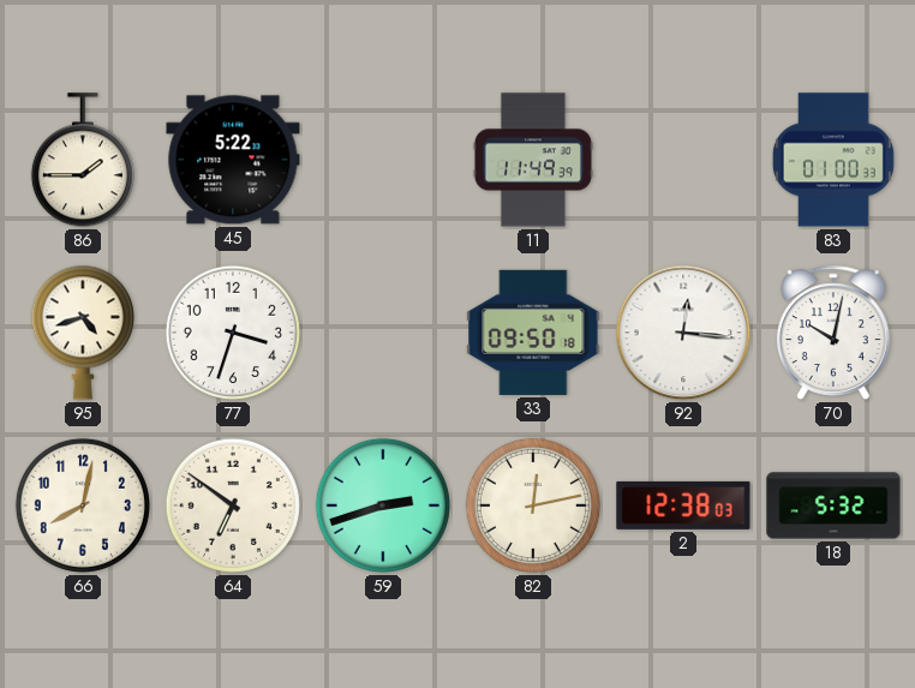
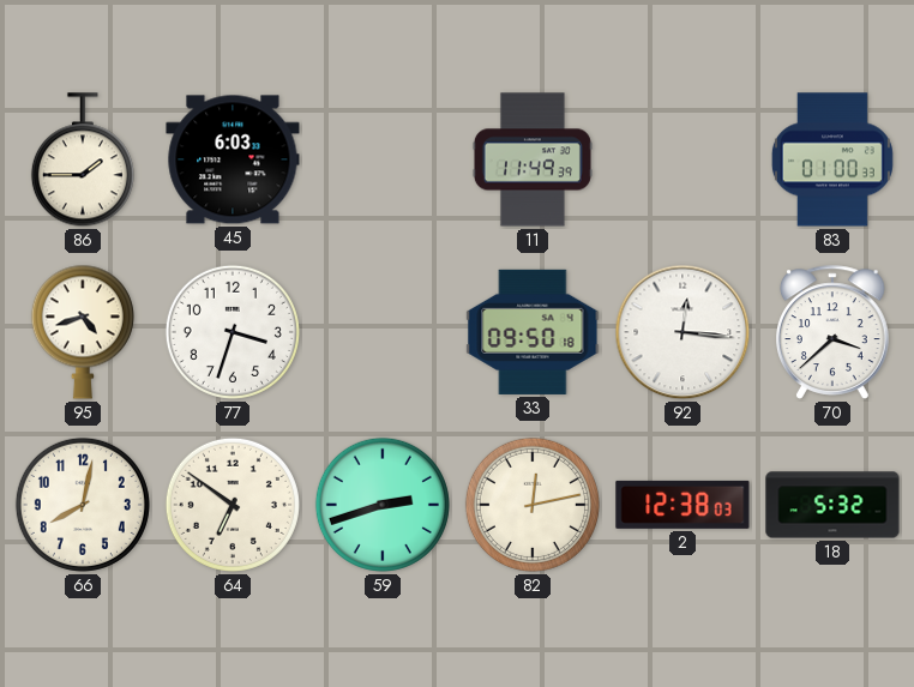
45: 5:22 -> 6:03
70: 10:02 -> 3:38
